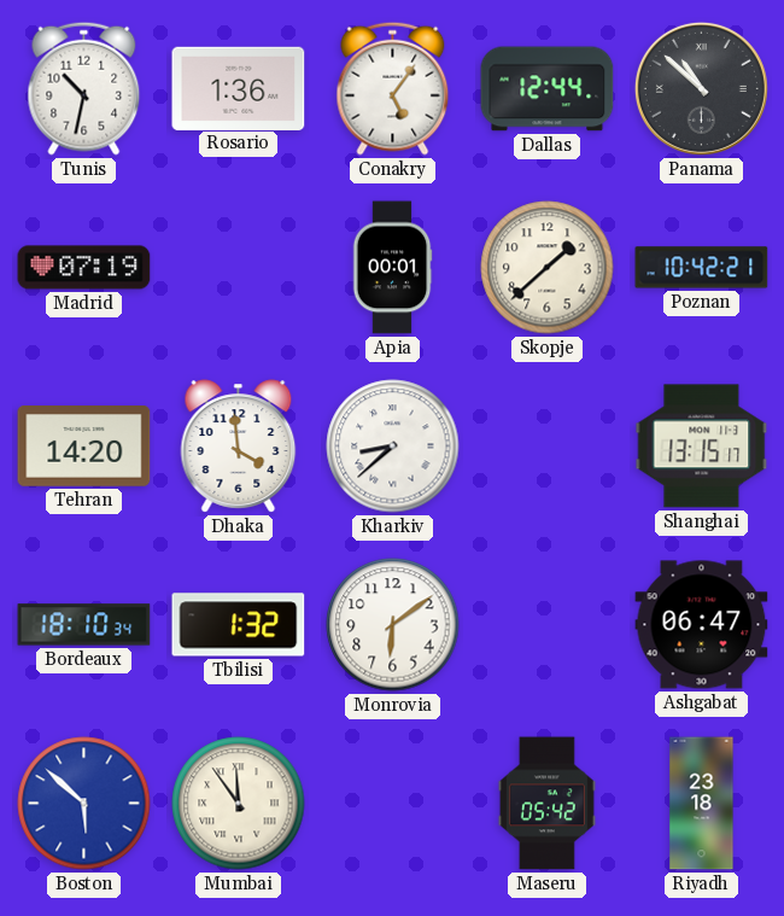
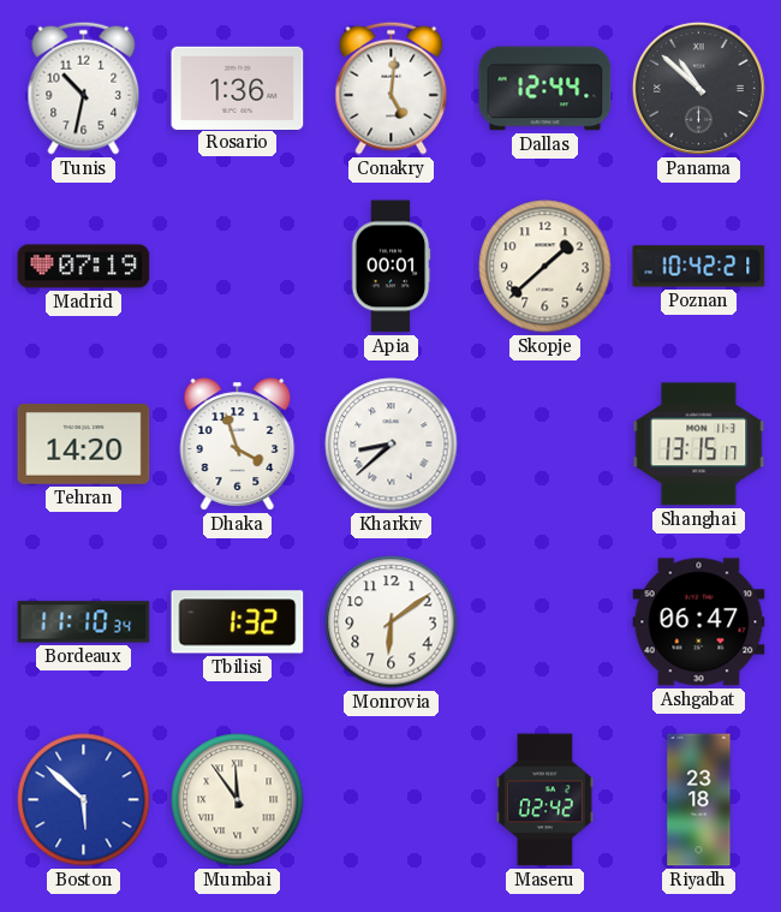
Conakry: 5:06 -> 5:01
Dhaka: 3:59 -> 3:57
Bordeaux: 18:10 -> 11:10
Maseru: 05:42 -> 02:42
